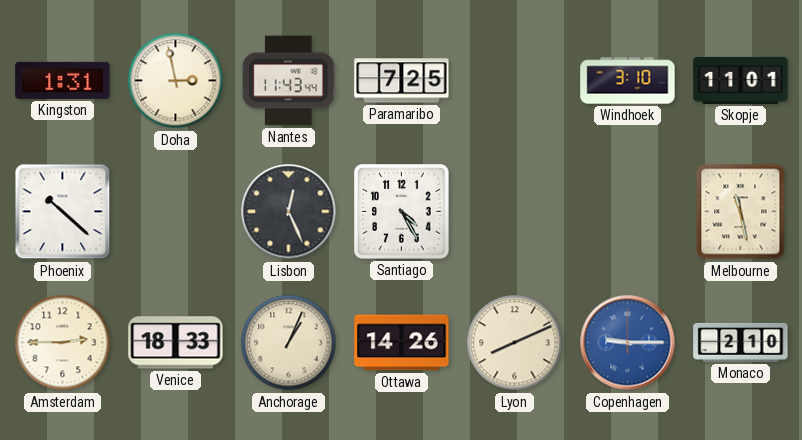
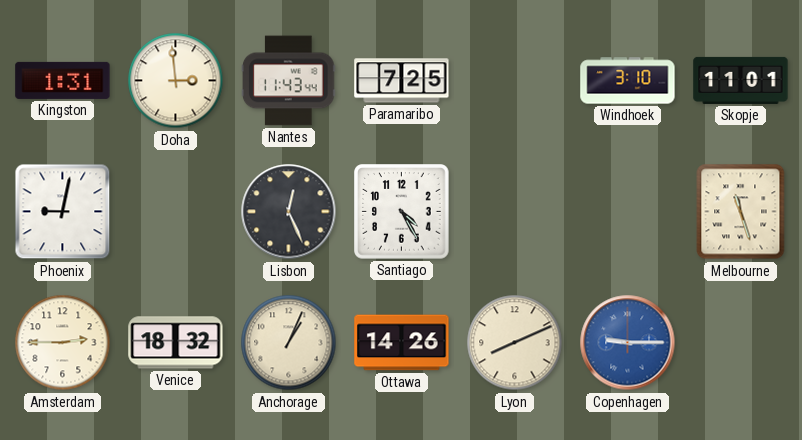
Doha: 2:58 -> 2:59
Phoenix: 10:22 -> 9:02
Melbourne: 11:28 -> 11:27
Venice: 18:33 -> 18:32
Monaco: 2:10 -> none
